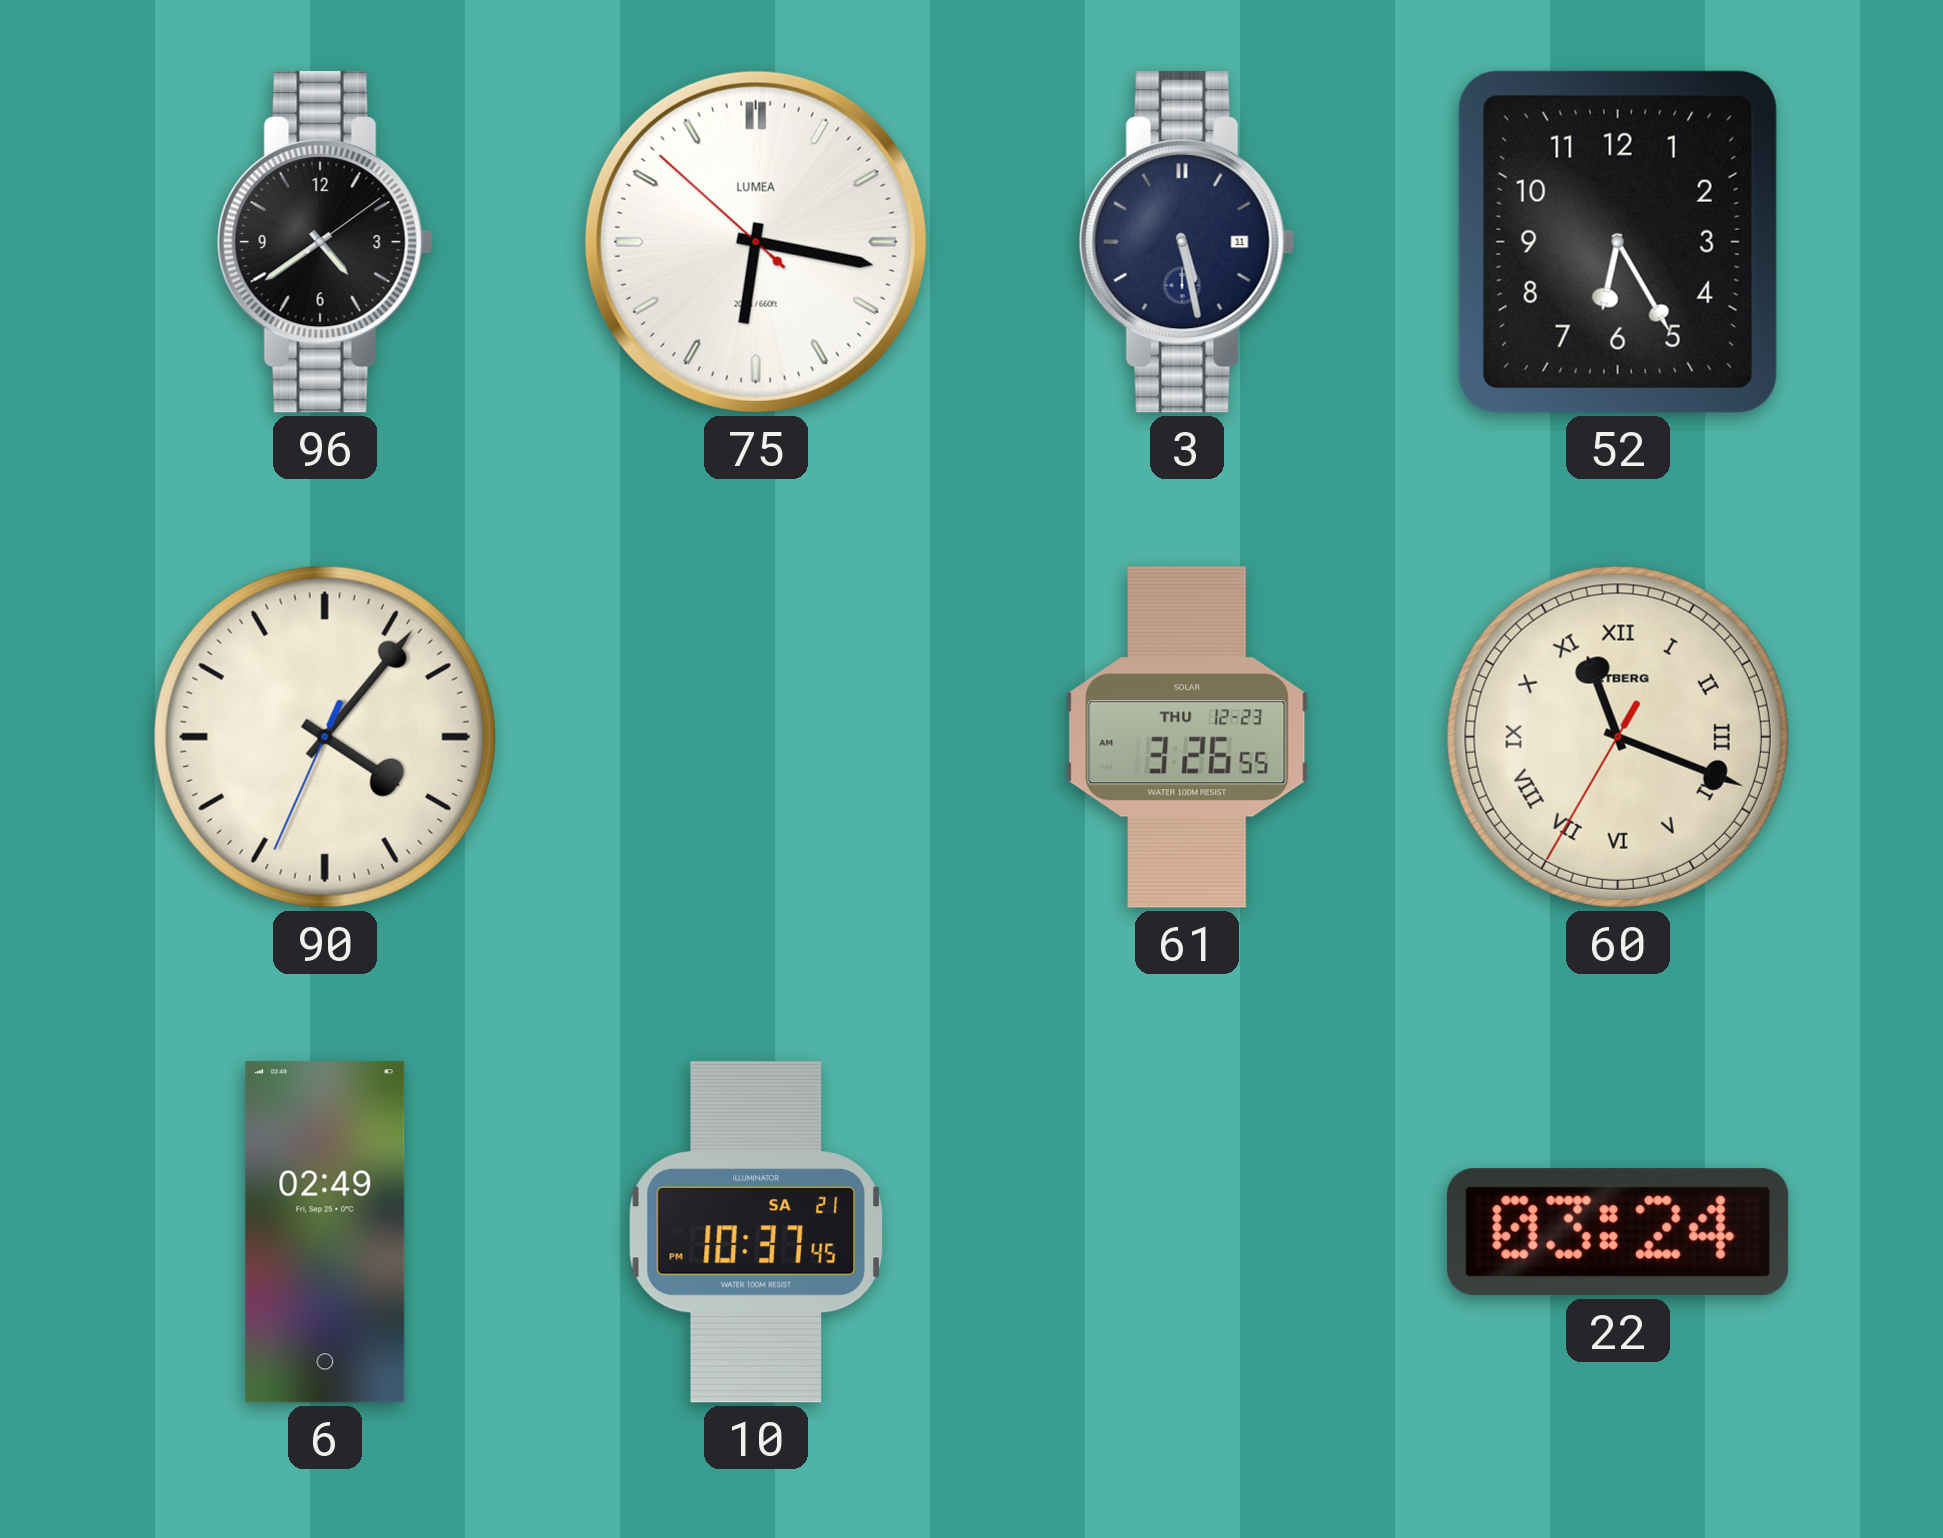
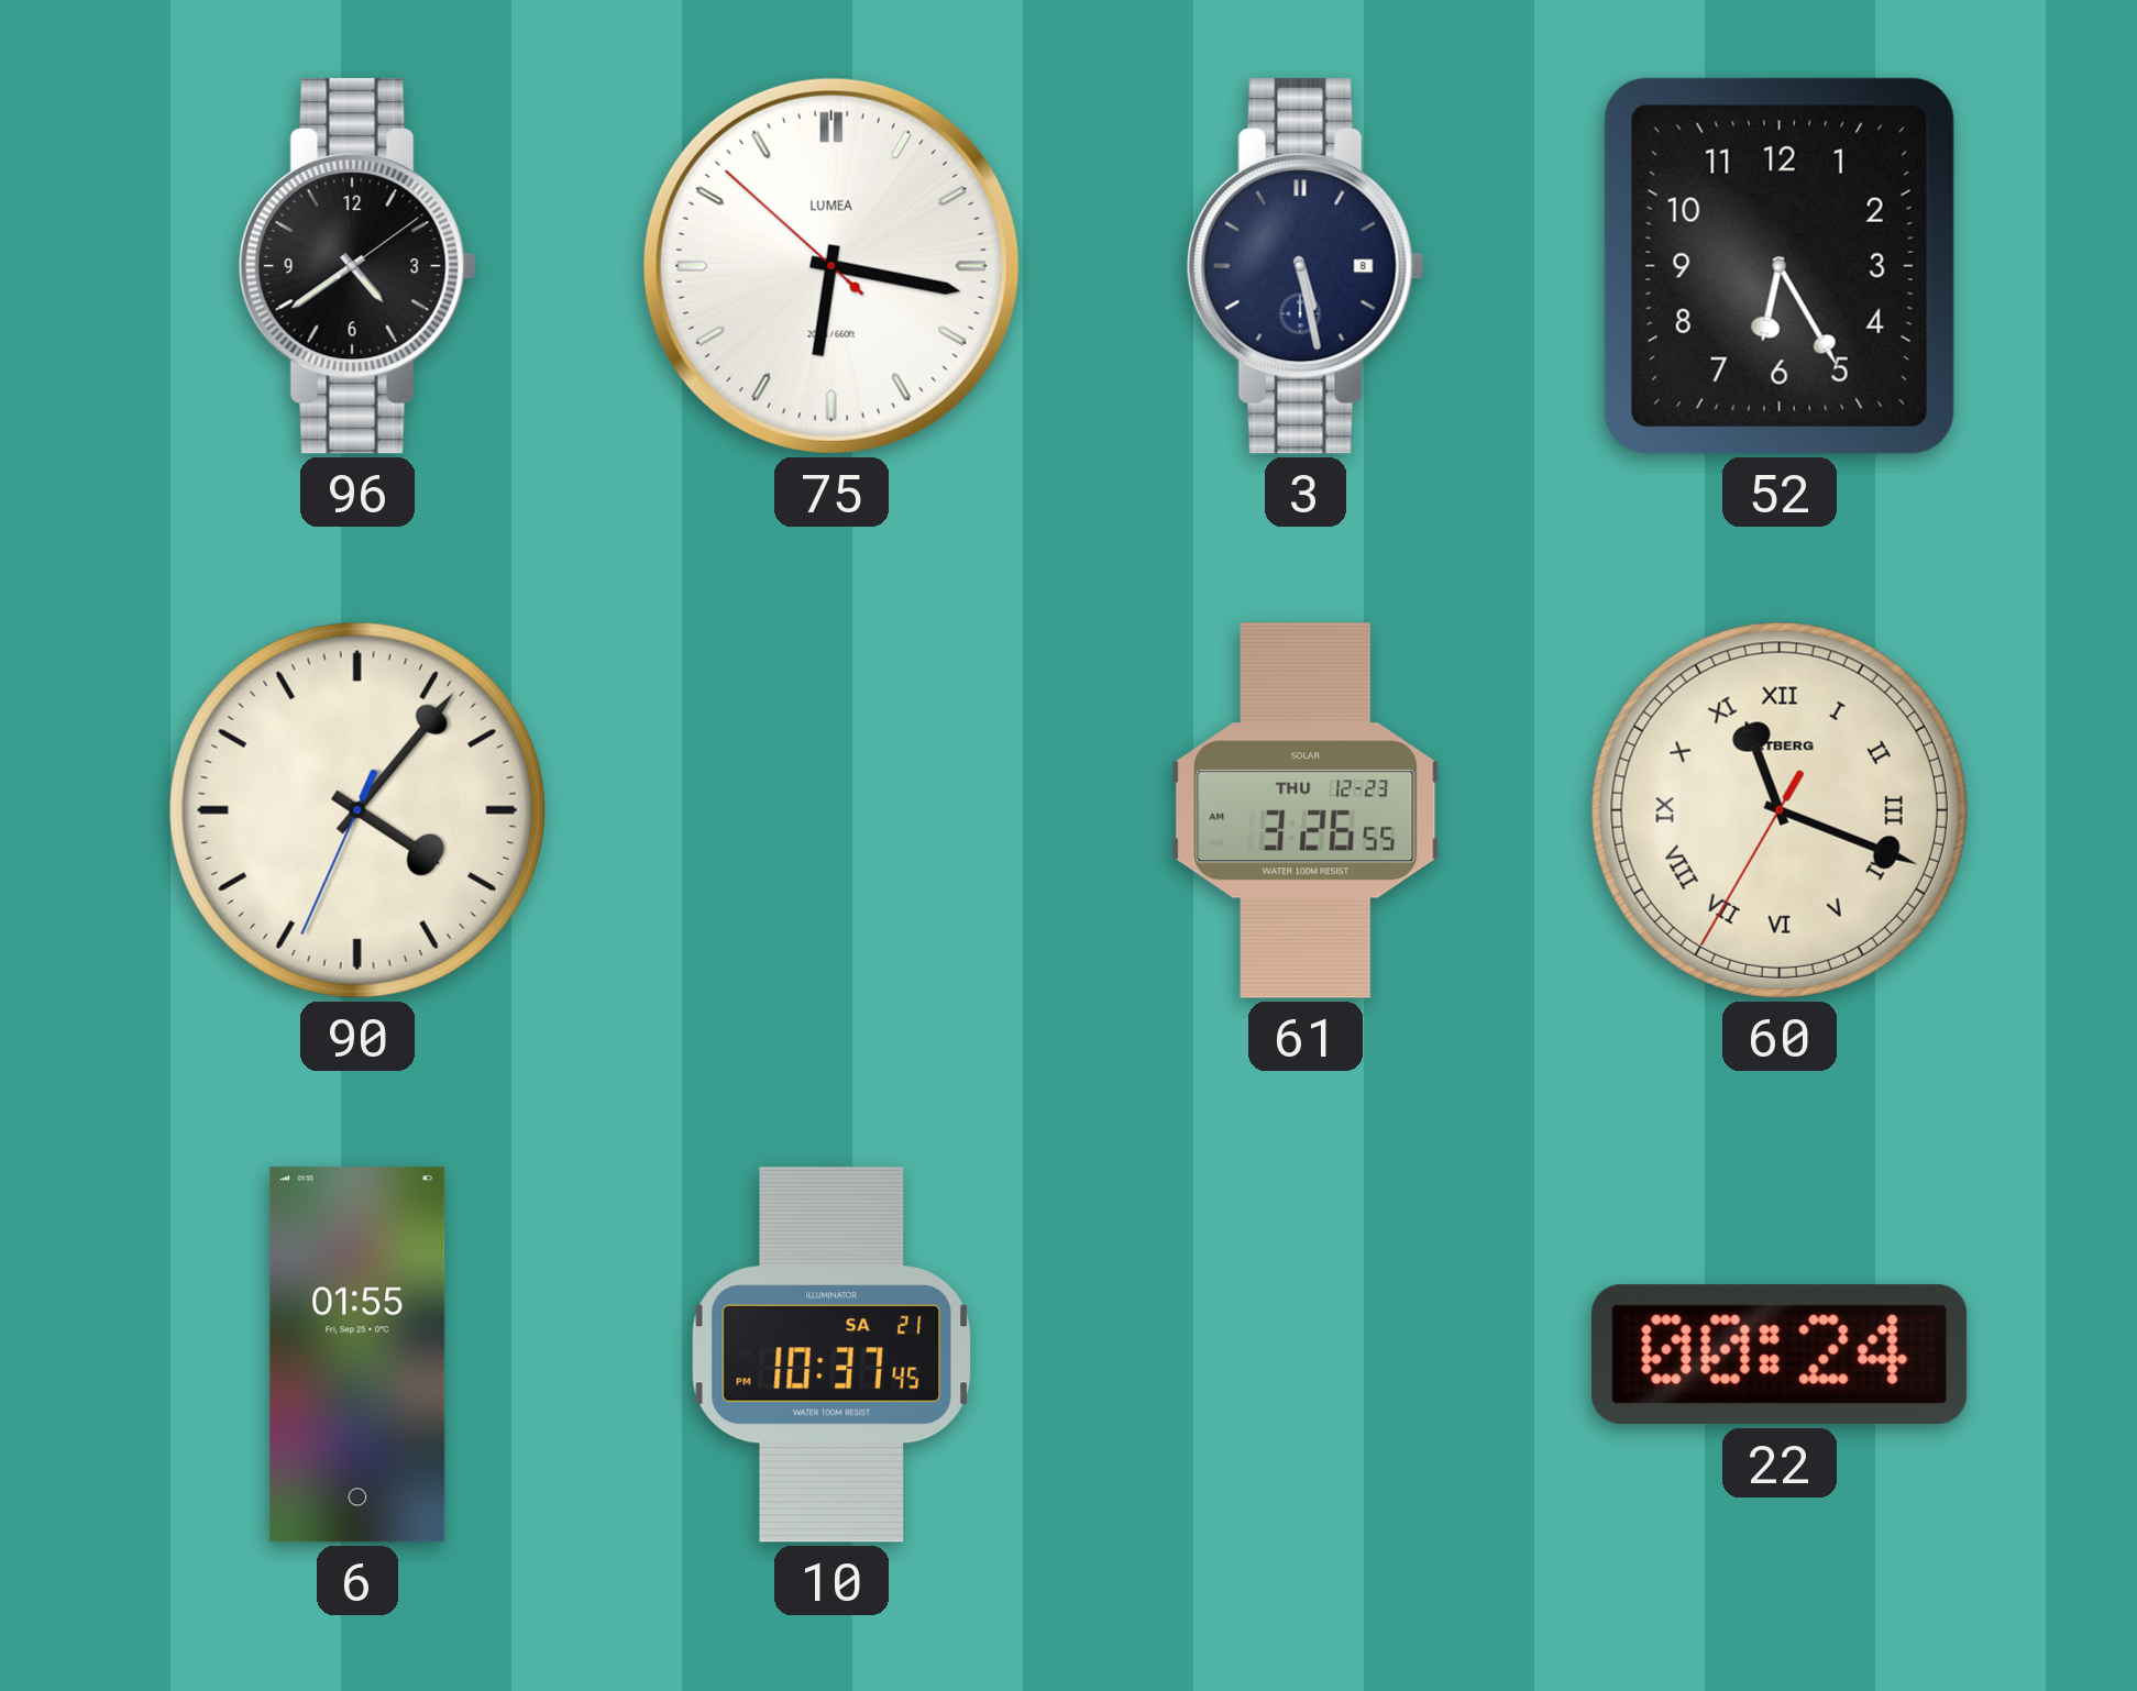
3 date: 11 -> 8
6: 02:49 -> 01:55
22: 03:24 -> 00:24
